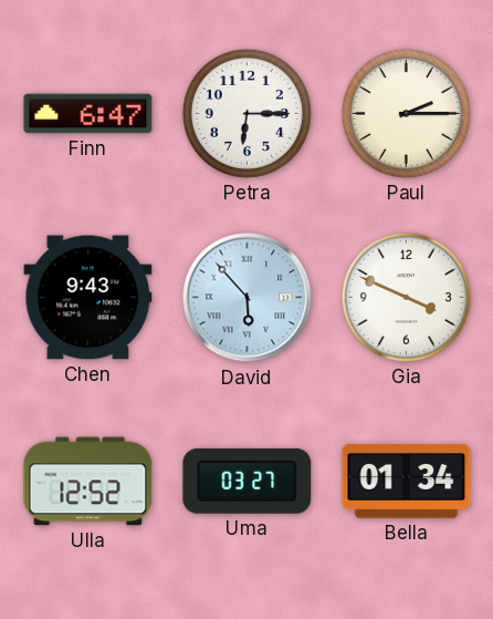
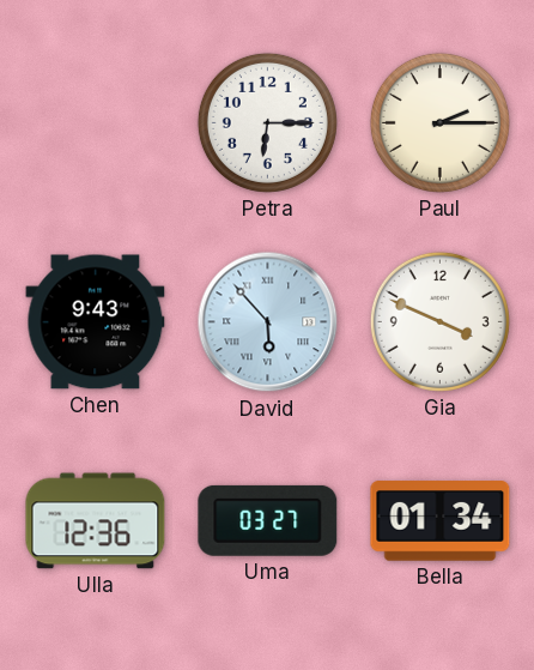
Finn: 6:47 -> none
Ulla: 12:52 -> 12:36
